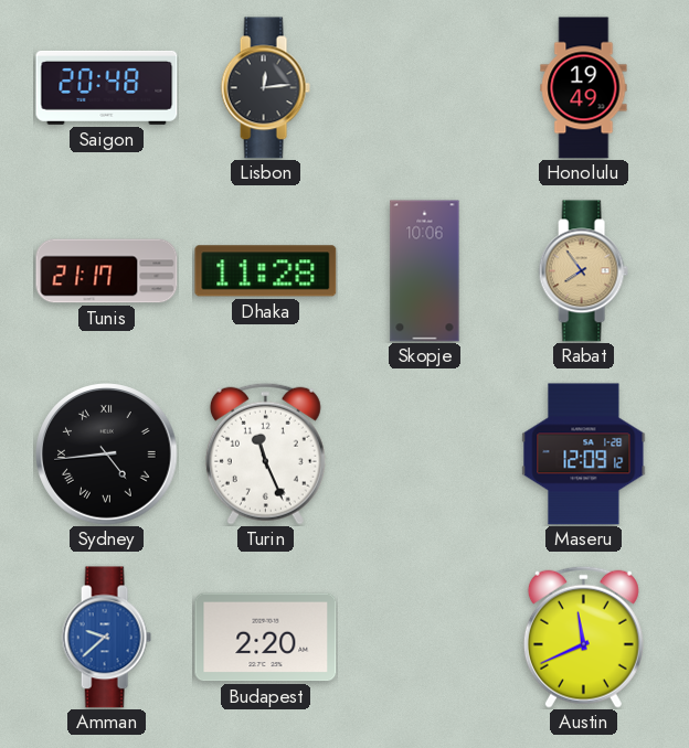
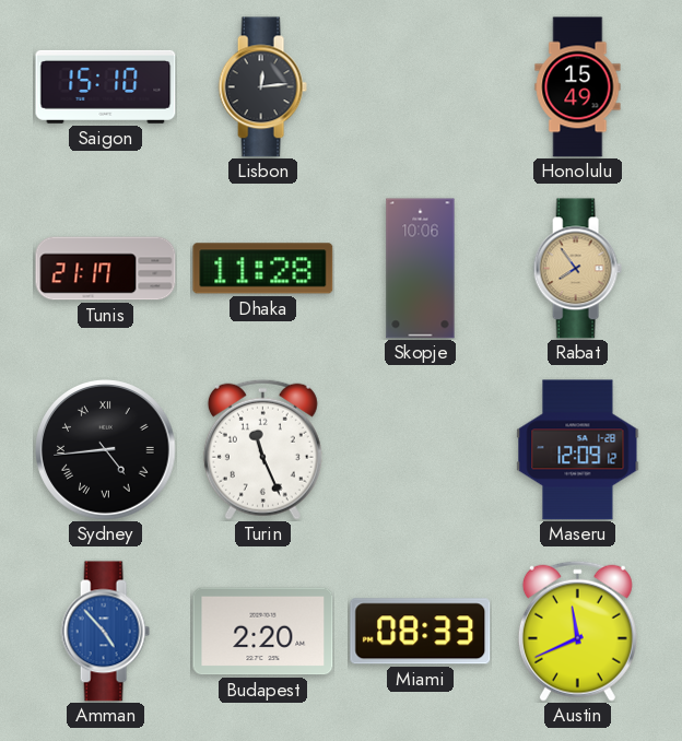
Saigon: 20:48 -> 15:10
Honolulu: 19:49 -> 15:49
Amman: 9:38 -> 4:53
Miami: none -> 08:33
